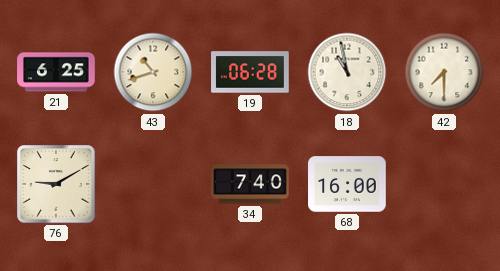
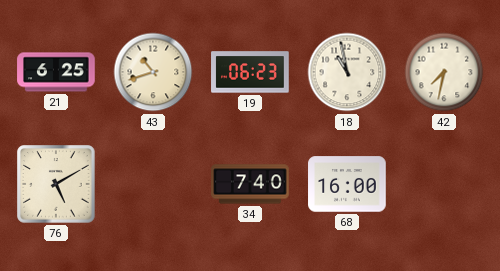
19: 06:28 -> 06:23
42: 7:30 -> 7:32
76: 9:10 -> 5:10
